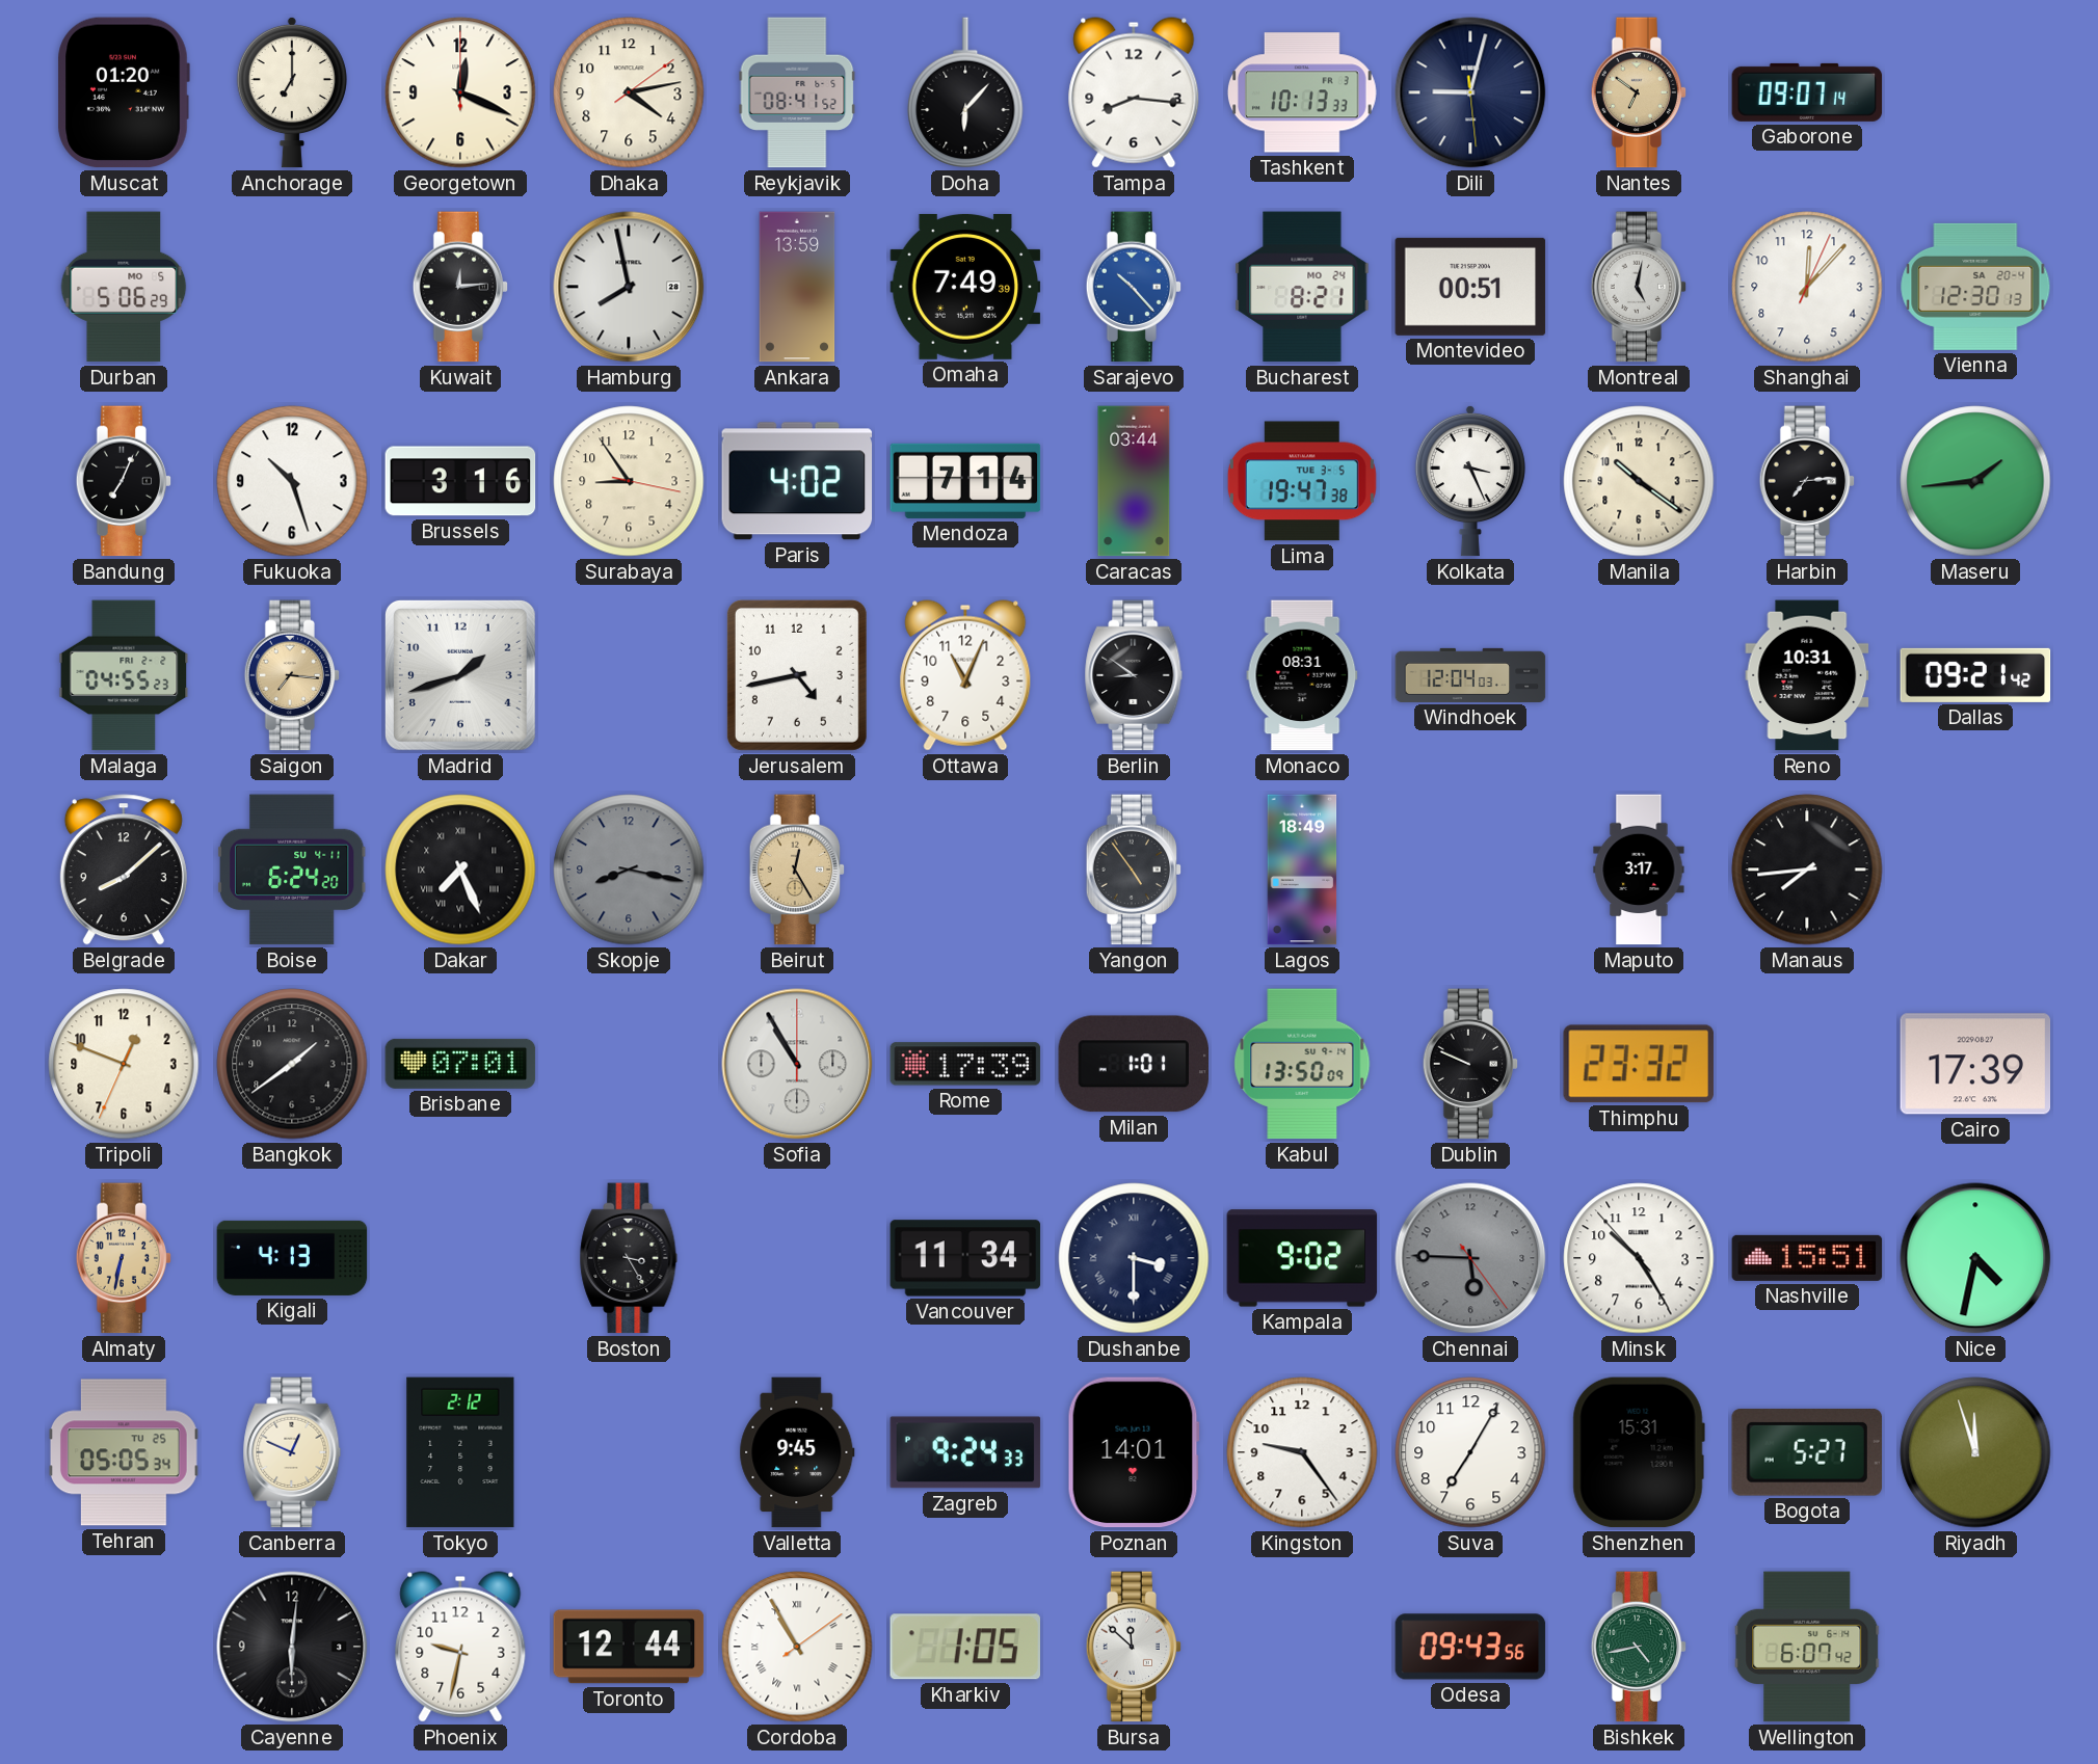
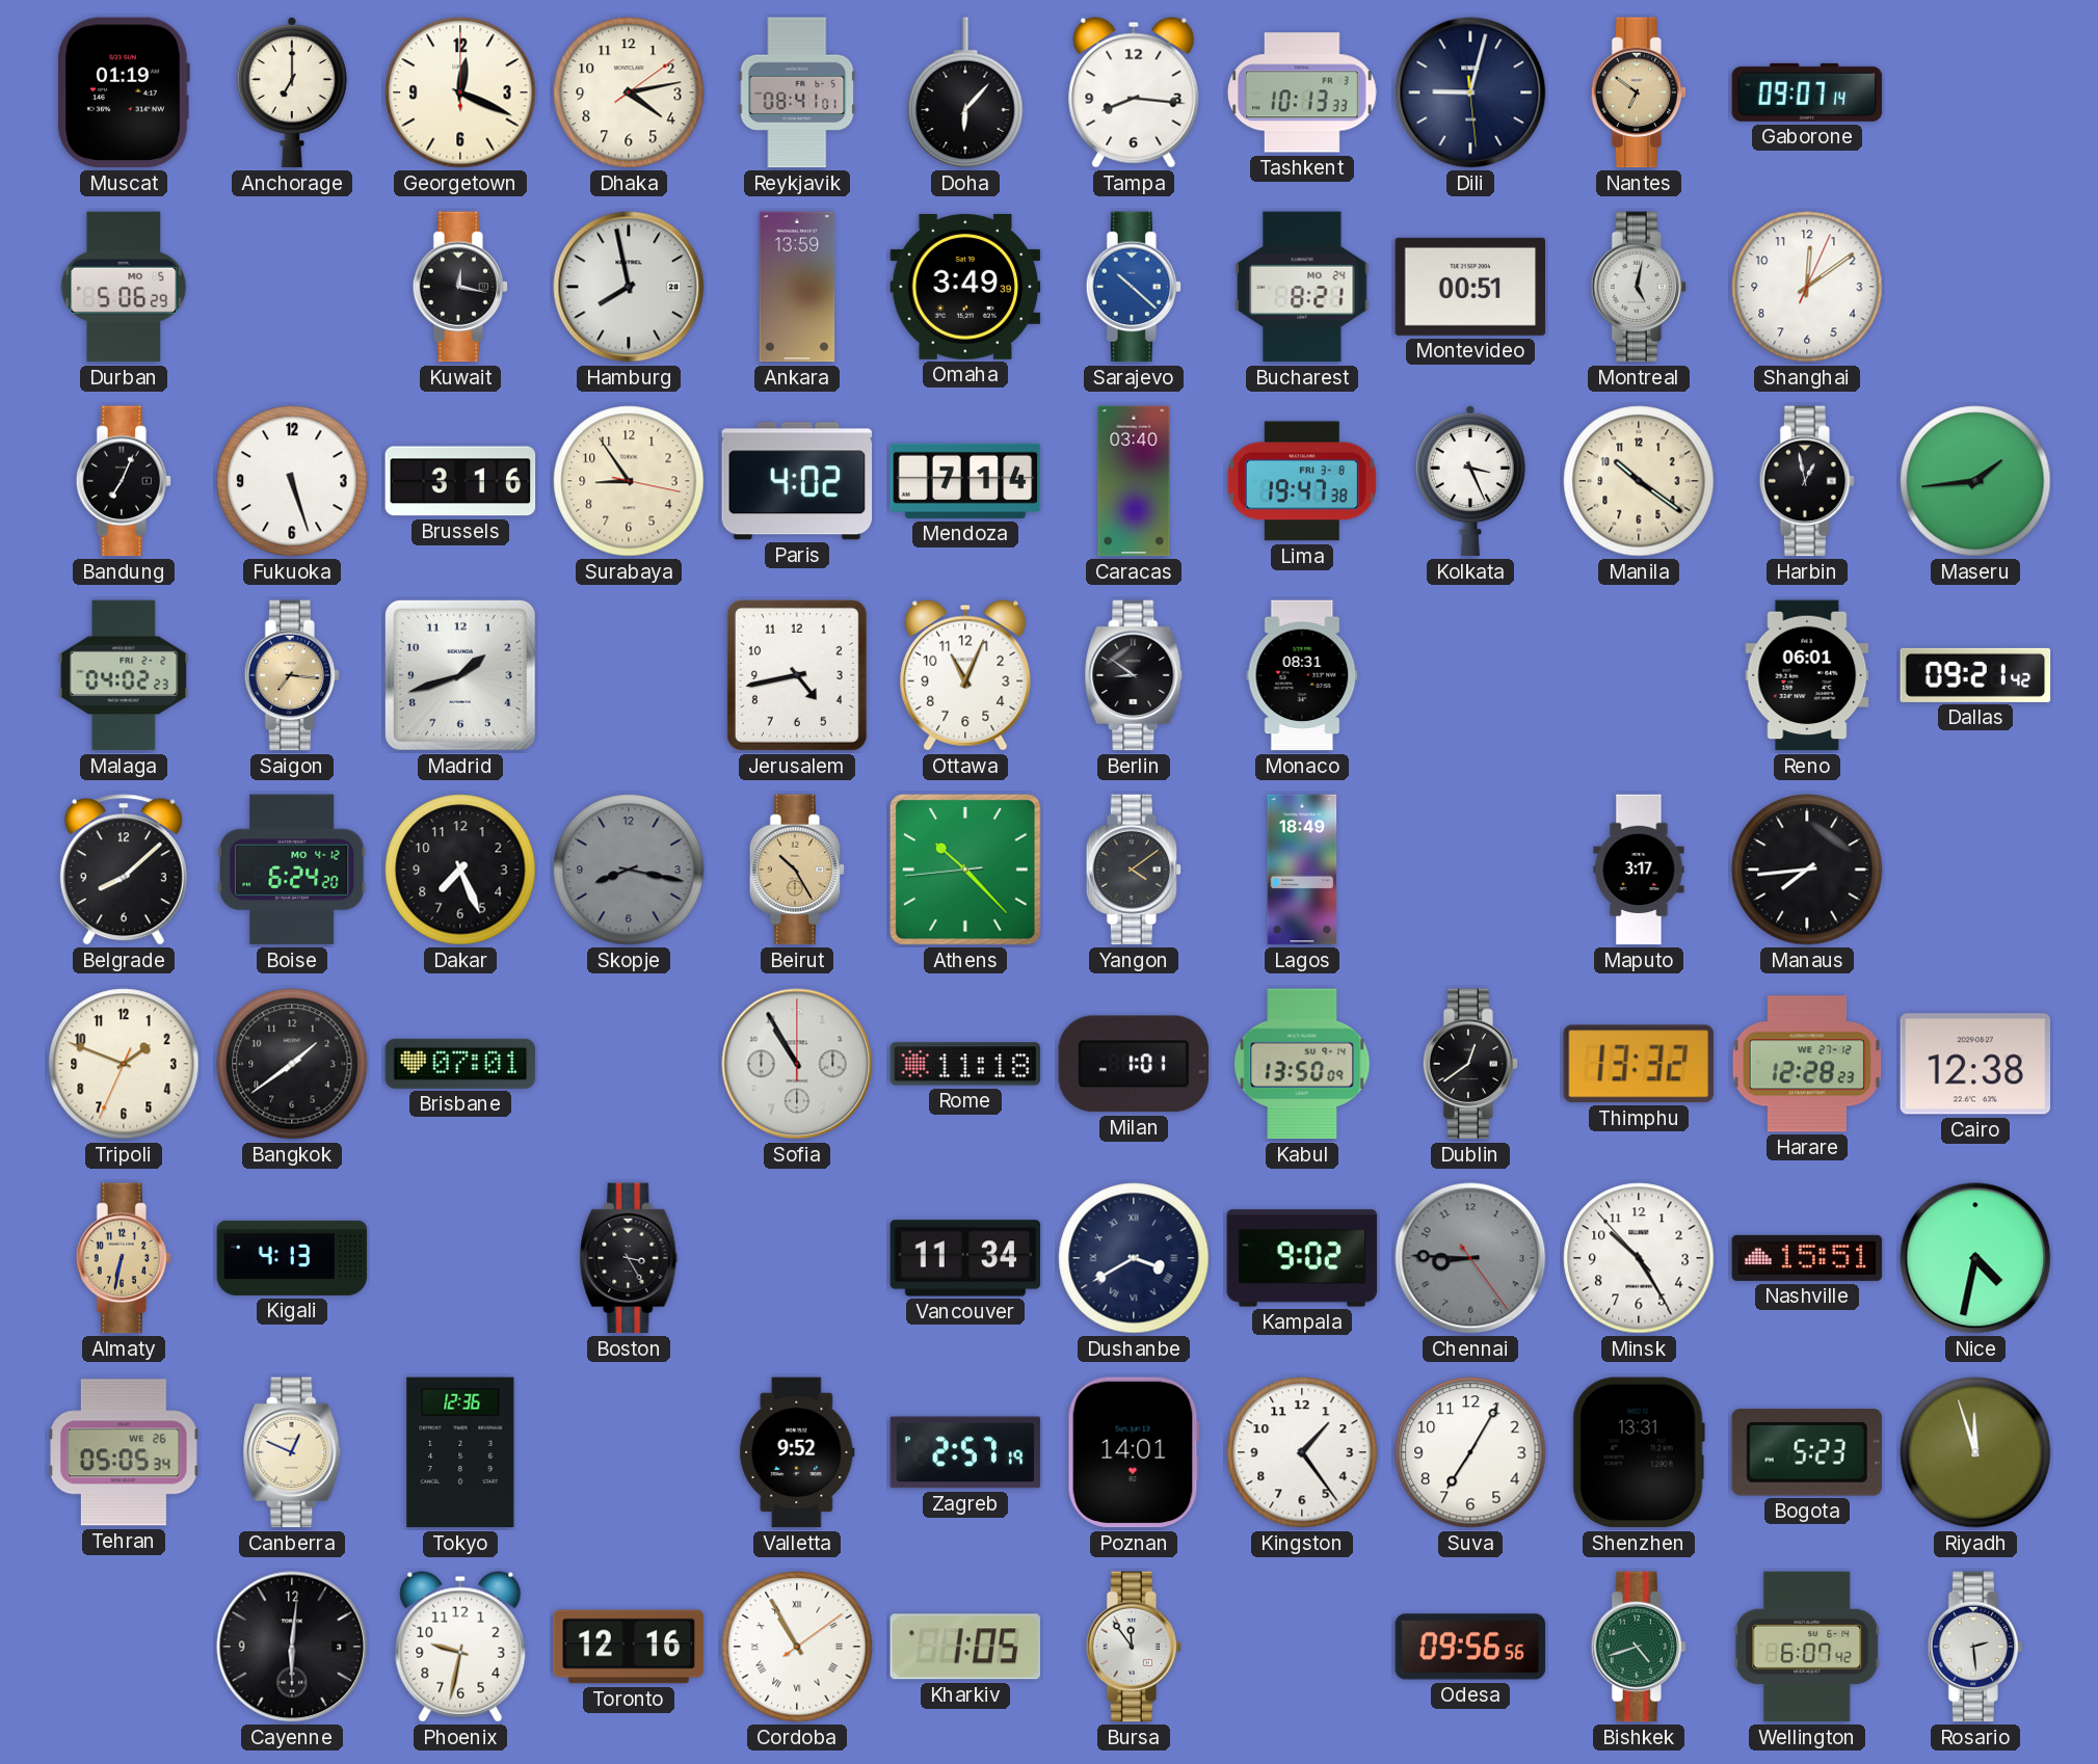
Muscat: 01:20 -> 01:19
Reykjavik: 08:41:52 -> 08:41:01
Kuwait: 12:14 -> 12:17
Omaha: 7:49 -> 3:49
Sarajevo: 10:23 -> 10:22
Shanghai: 12:07 -> 12:09
Vienna: 12:30 -> none
Fukuoka: 10:27 -> 5:27
Caracas: 03:44 -> 03:40
Lima date: TUE 3-5 -> FRI 3-8
Harbin: 7:14 -> 12:58
Malaga: 04:55 -> 04:02
Windhoek: 12:04 -> none
Reno: 10:31 -> 06:01
Boise date: SU 4-11 -> MO 4-12
Dakar numerals: Roman -> Arabic
Beirut: 12:25 -> 10:25
Athens: none -> 10:22
Yangon: 4:54 -> 4:09
Tripoli: 12:48 -> 1:48
Rome: 17:39 -> 11:18
Dublin: 9:49 -> 12:39
Thimphu: 23:32 -> 13:32
Harare: none -> 12:28
Cairo: 17:39 -> 12:38
Dushanbe: 3:30 -> 3:40
Chennai: 5:45 -> 8:45
Tehran date: TU 25 -> WE 26
Tokyo: 2:12 -> 12:36
Valletta: 9:45 -> 9:52
Zagreb: 9:24 -> 2:57
Kingston: 9:24 -> 1:24
Shenzhen: 15:31 -> 13:31
Bogota: 5:27 -> 5:23
Toronto: 12:44 -> 12:16
Bursa: 11:52 -> 11:54
Odesa: 09:43 -> 09:56
Bishkek: 4:43 -> 4:42
Rosario: none -> 2:29
